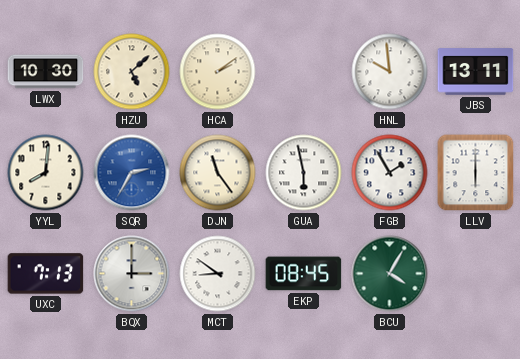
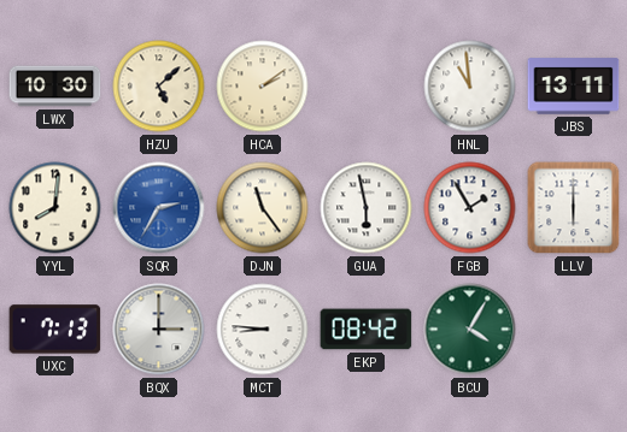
HNL: 9:59 -> 10:59
MCT: 8:51 -> 8:46
EKP: 08:45 -> 08:42
